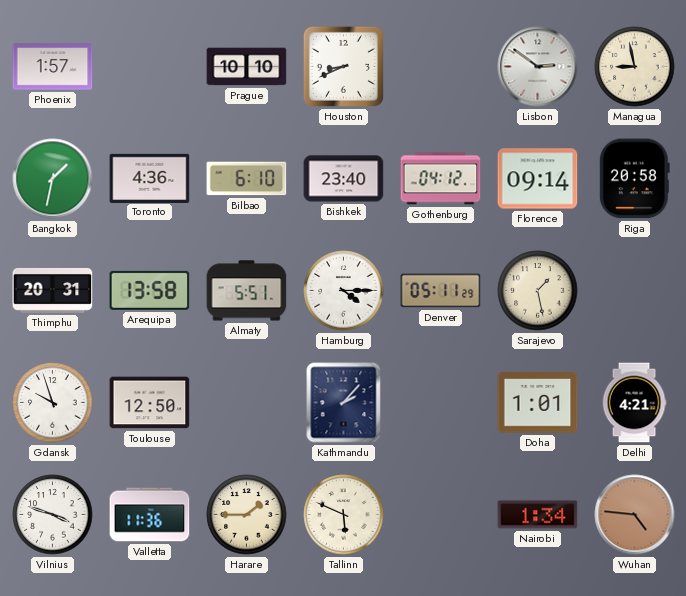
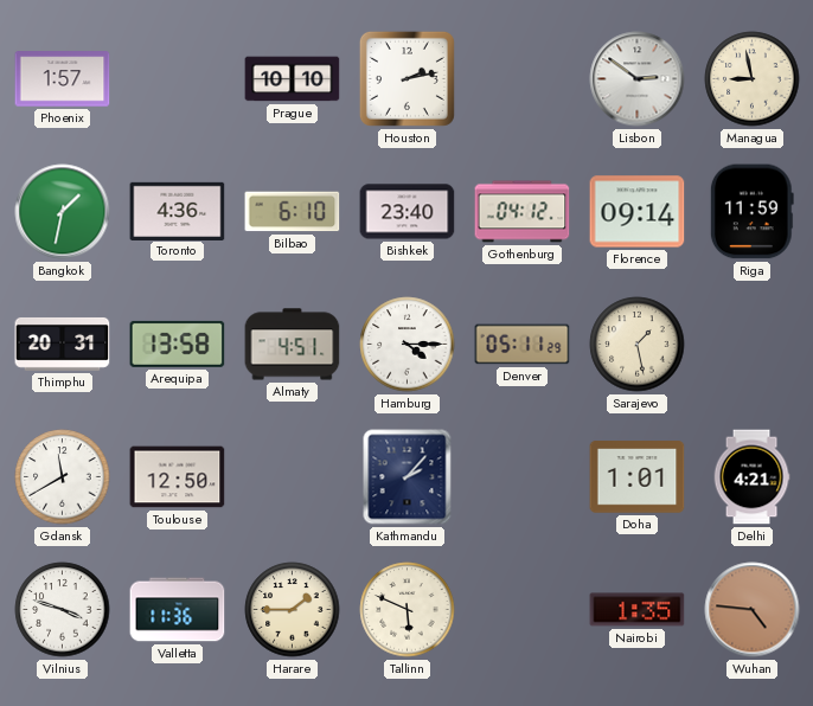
Houston: 8:41 -> 2:13
Riga: 20:58 -> 11:59
Almaty: 5:51 -> 4:51
Gdansk: 9:57 -> 11:40
Nairobi: 1:34 -> 1:35
